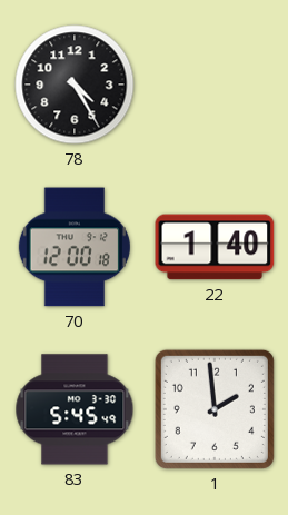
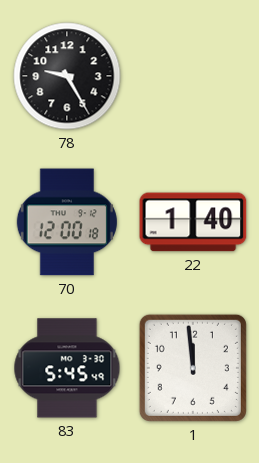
78: 4:25 -> 9:25
1: 1:59 -> 11:59
